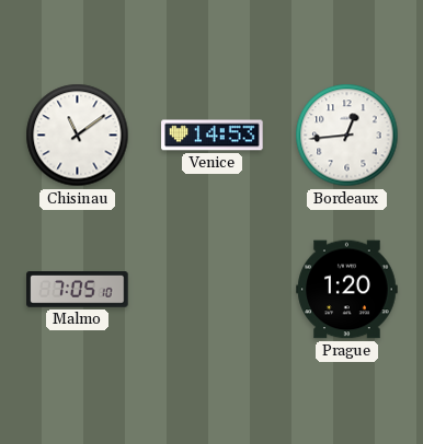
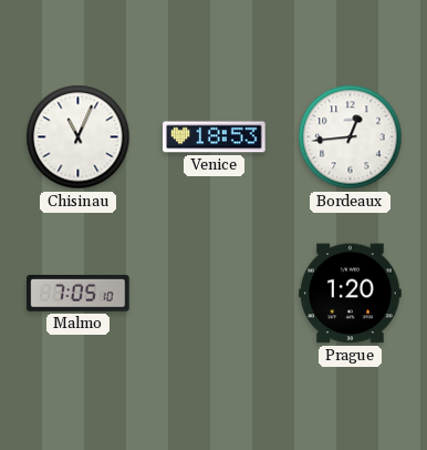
Chisinau: 11:09 -> 11:04
Venice: 14:53 -> 18:53
